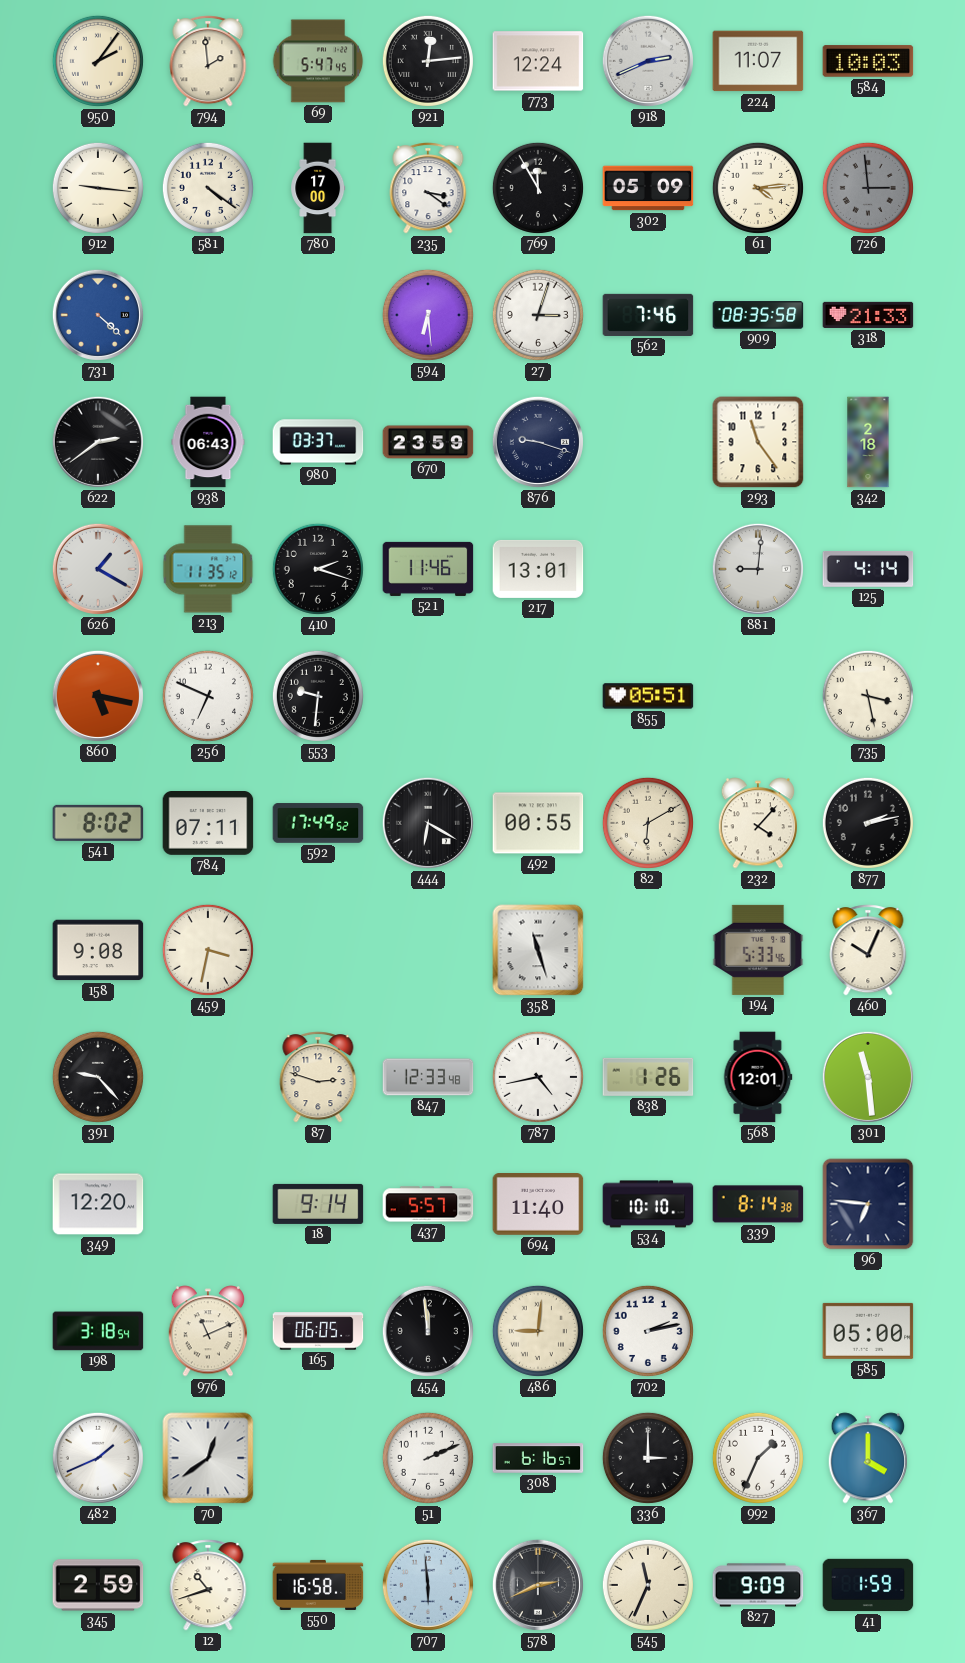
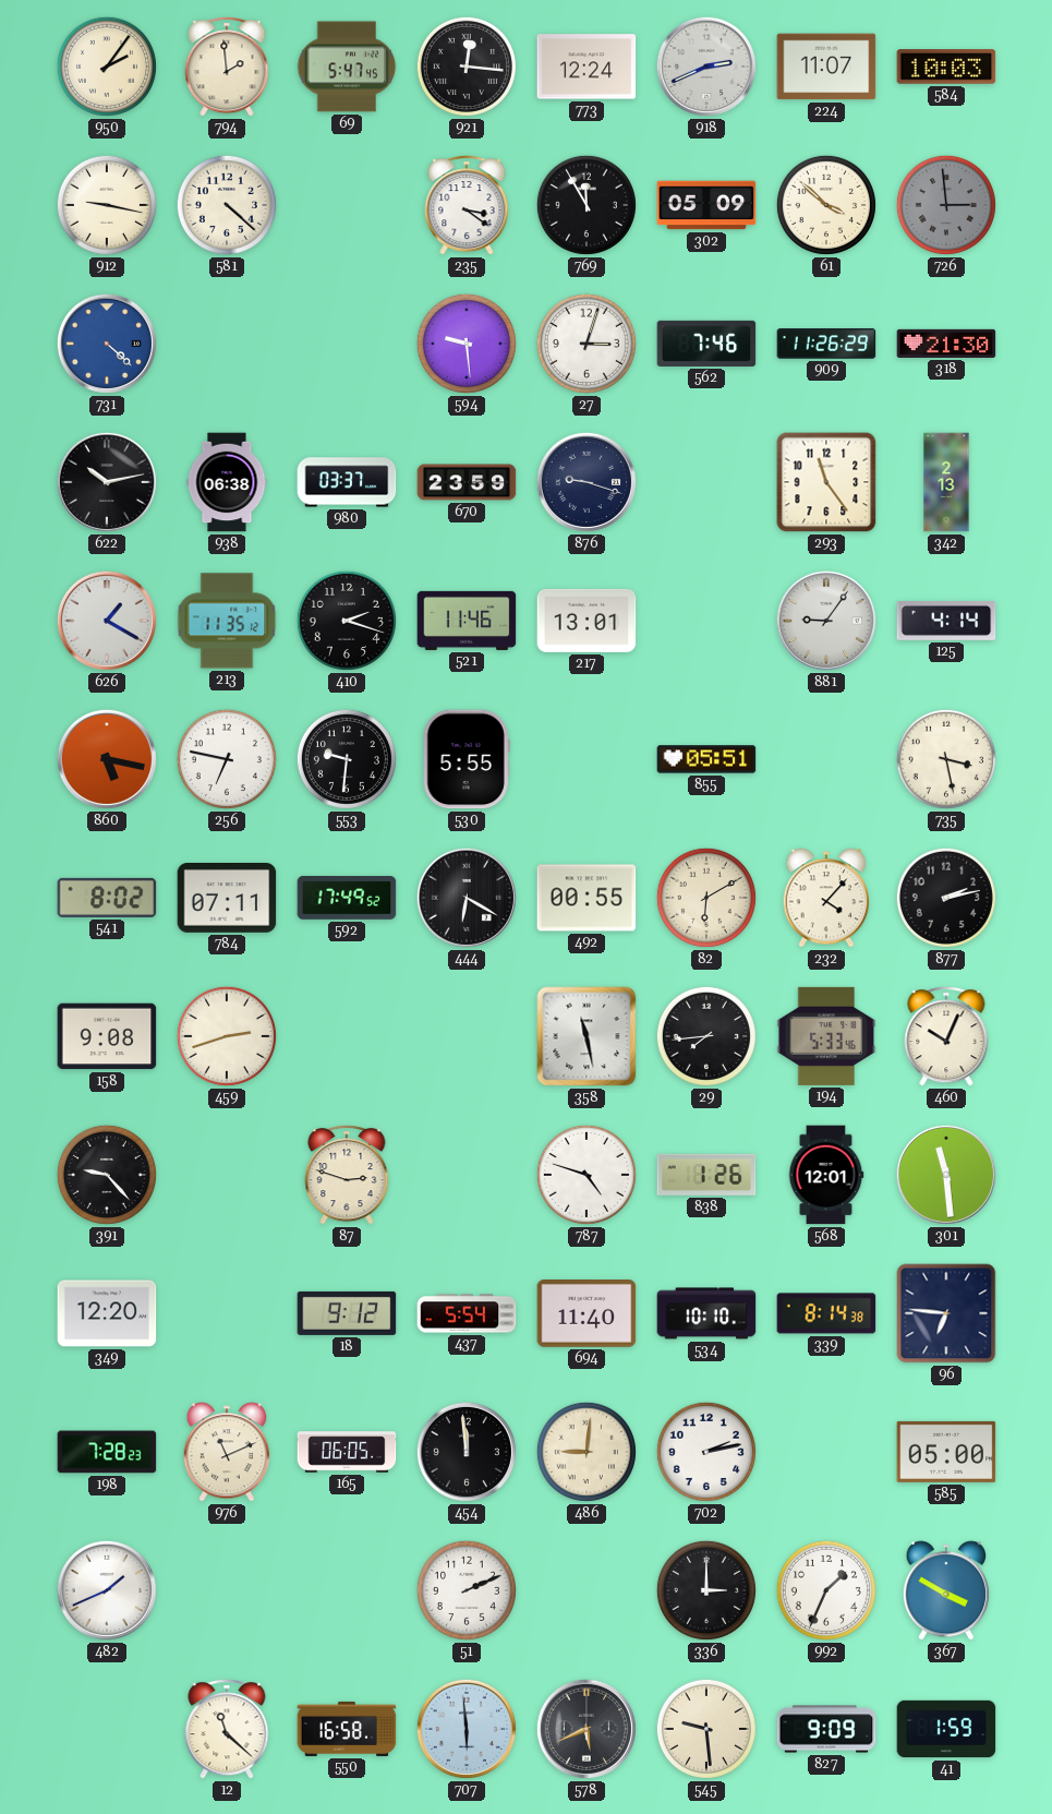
921: 12:14 -> 12:16
912: 9:16 -> 9:17
581: 4:21 -> 4:22
780: 17:00 -> none
61: 4:14 -> 3:52
594: 6:29 -> 9:29
909: 08:35 -> 11:26
318: 21:33 -> 21:30
622: 2:39 -> 10:13
938: 06:43 -> 06:38
342: 2:18 -> 2:13
881: 9:01 -> 9:06
256: 6:49 -> 6:47
530: none -> 5:55
459: 3:32 -> 2:42
358: 11:27 -> 11:28
29: none -> 7:44
847: 12:33 -> none
787: 4:43 -> 4:48
18: 9:14 -> 9:12
437: 5:57 -> 5:54
198: 3:18 -> 7:28
70: 12:39 -> none
308: 6:16 -> none
367: 4:00 -> 3:50
345: 2:59 -> none
12: 10:42 -> 11:22
578: 2:41 -> 5:41
545: 11:34 -> 9:29
